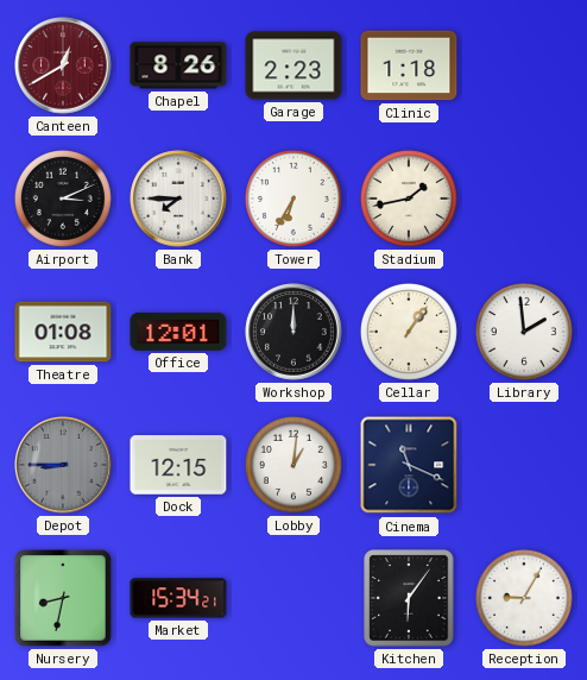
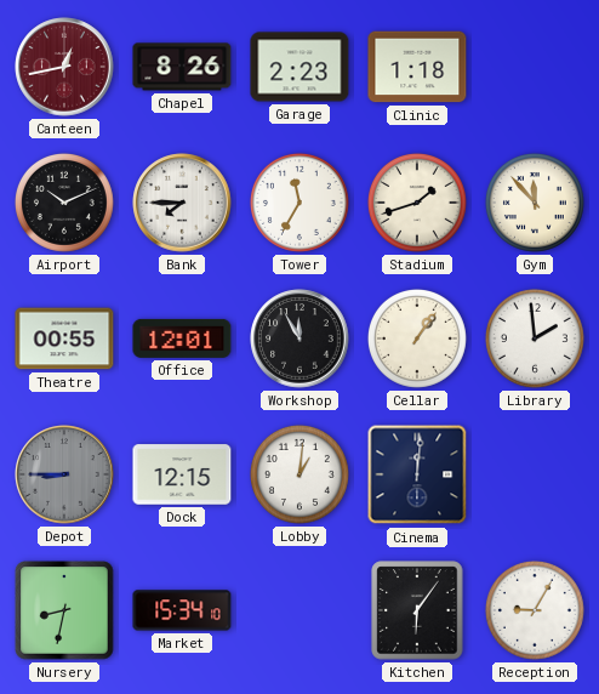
Canteen: 12:40 -> 12:43
Airport: 3:11 -> 10:11
Tower: 6:35 -> 11:35
Stadium: 1:43 -> 1:42
Gym: none -> 11:53
Theatre: 01:08 -> 00:55
Workshop: 12:00 -> 11:55
Cinema: 11:19 -> 12:01
Market: 15:34:21 -> 15:34:10
